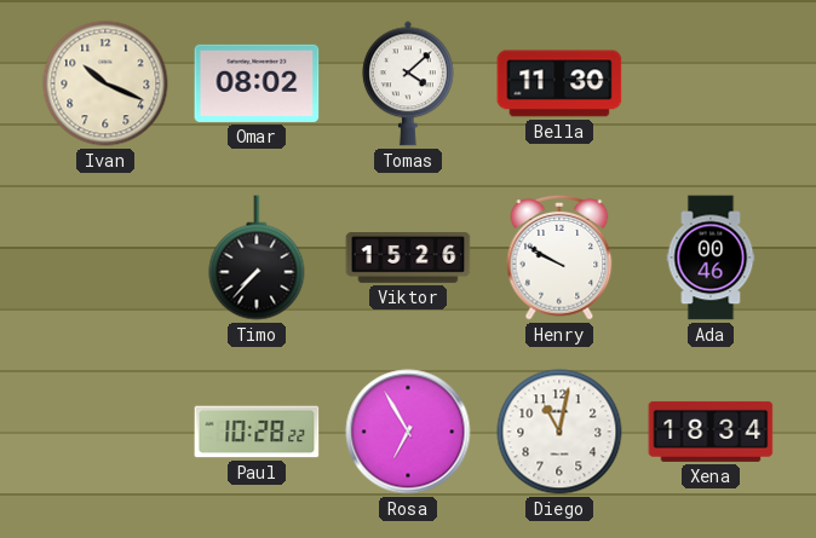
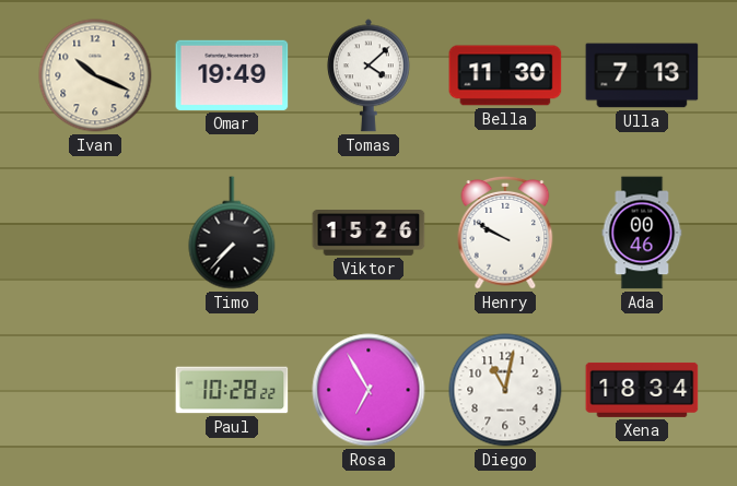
Omar: 08:02 -> 19:49
Ulla: none -> 7:13
